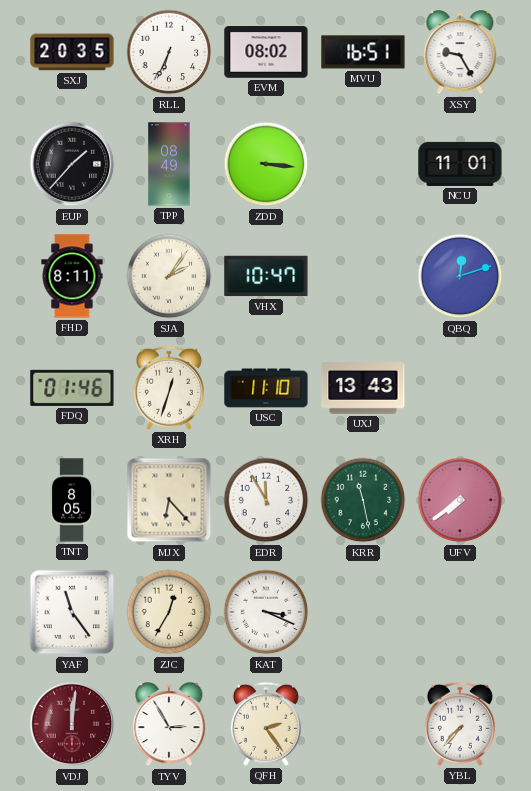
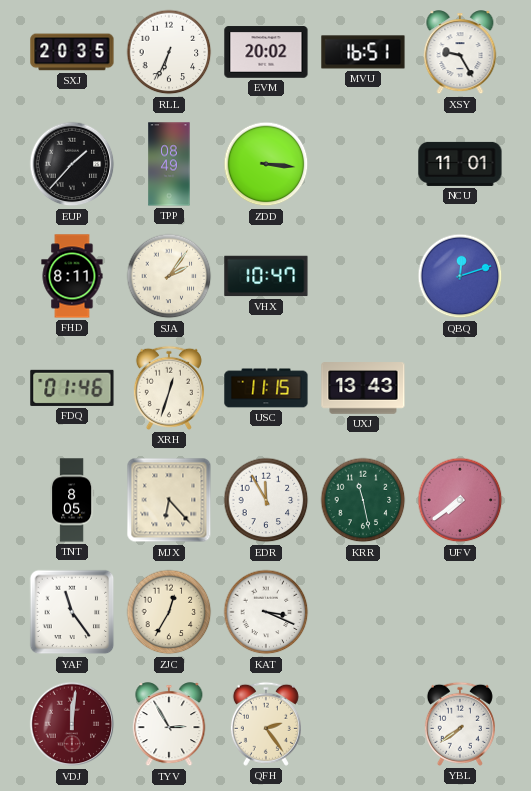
EVM: 08:02 -> 20:02
USC: 11:10 -> 11:15
YBL: 7:37 -> 7:39
